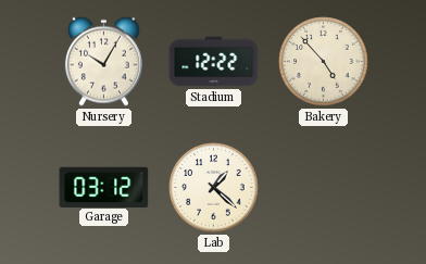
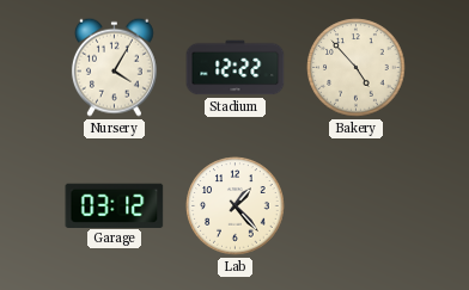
Nursery: 10:05 -> 4:05
Lab: 1:22 -> 1:23
